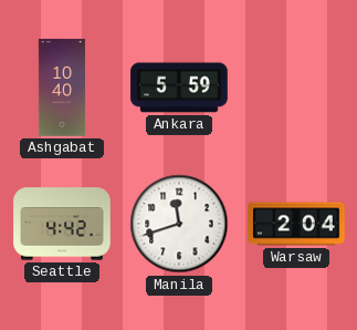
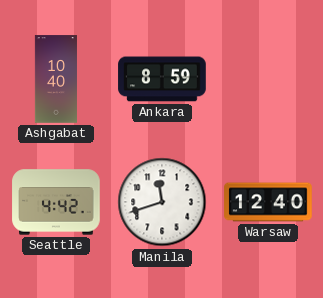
Ankara: 5:59 -> 8:59
Warsaw: 2:04 -> 12:40
